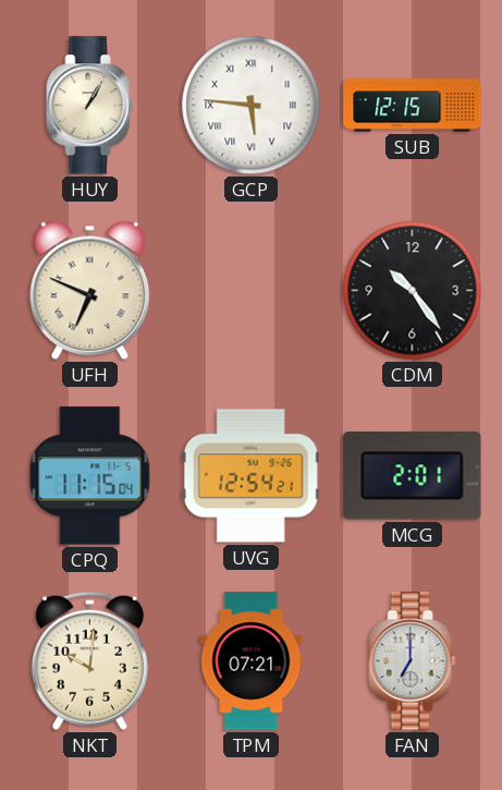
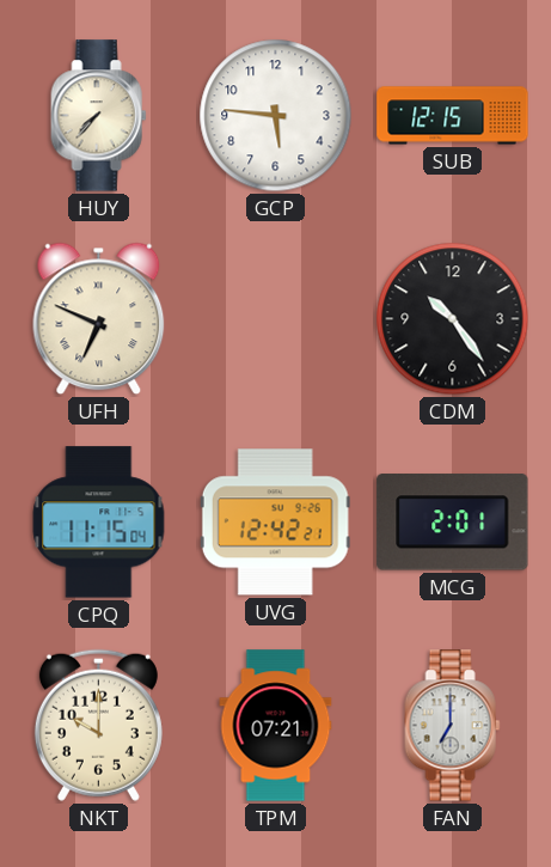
HUY: 1:05 -> 7:37
GCP numerals: Roman -> Arabic
UVG: 12:54 -> 12:42
NKT: 10:01 -> 10:00
